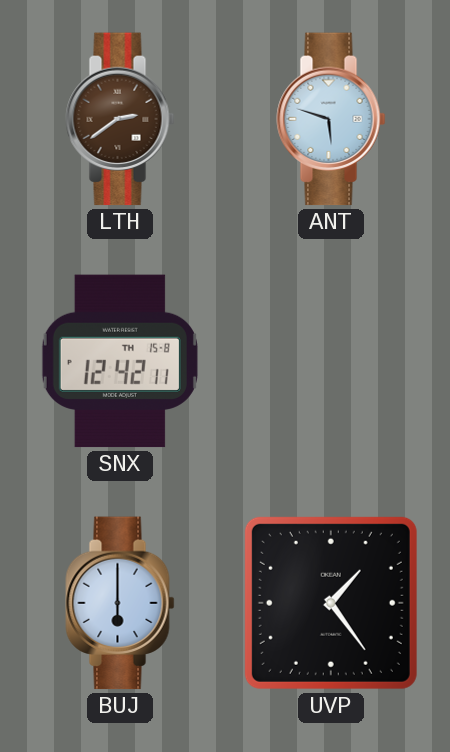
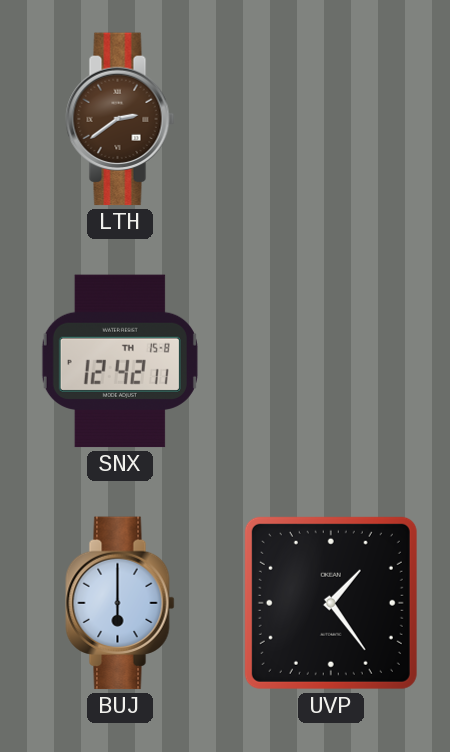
ANT: 5:48 -> none
